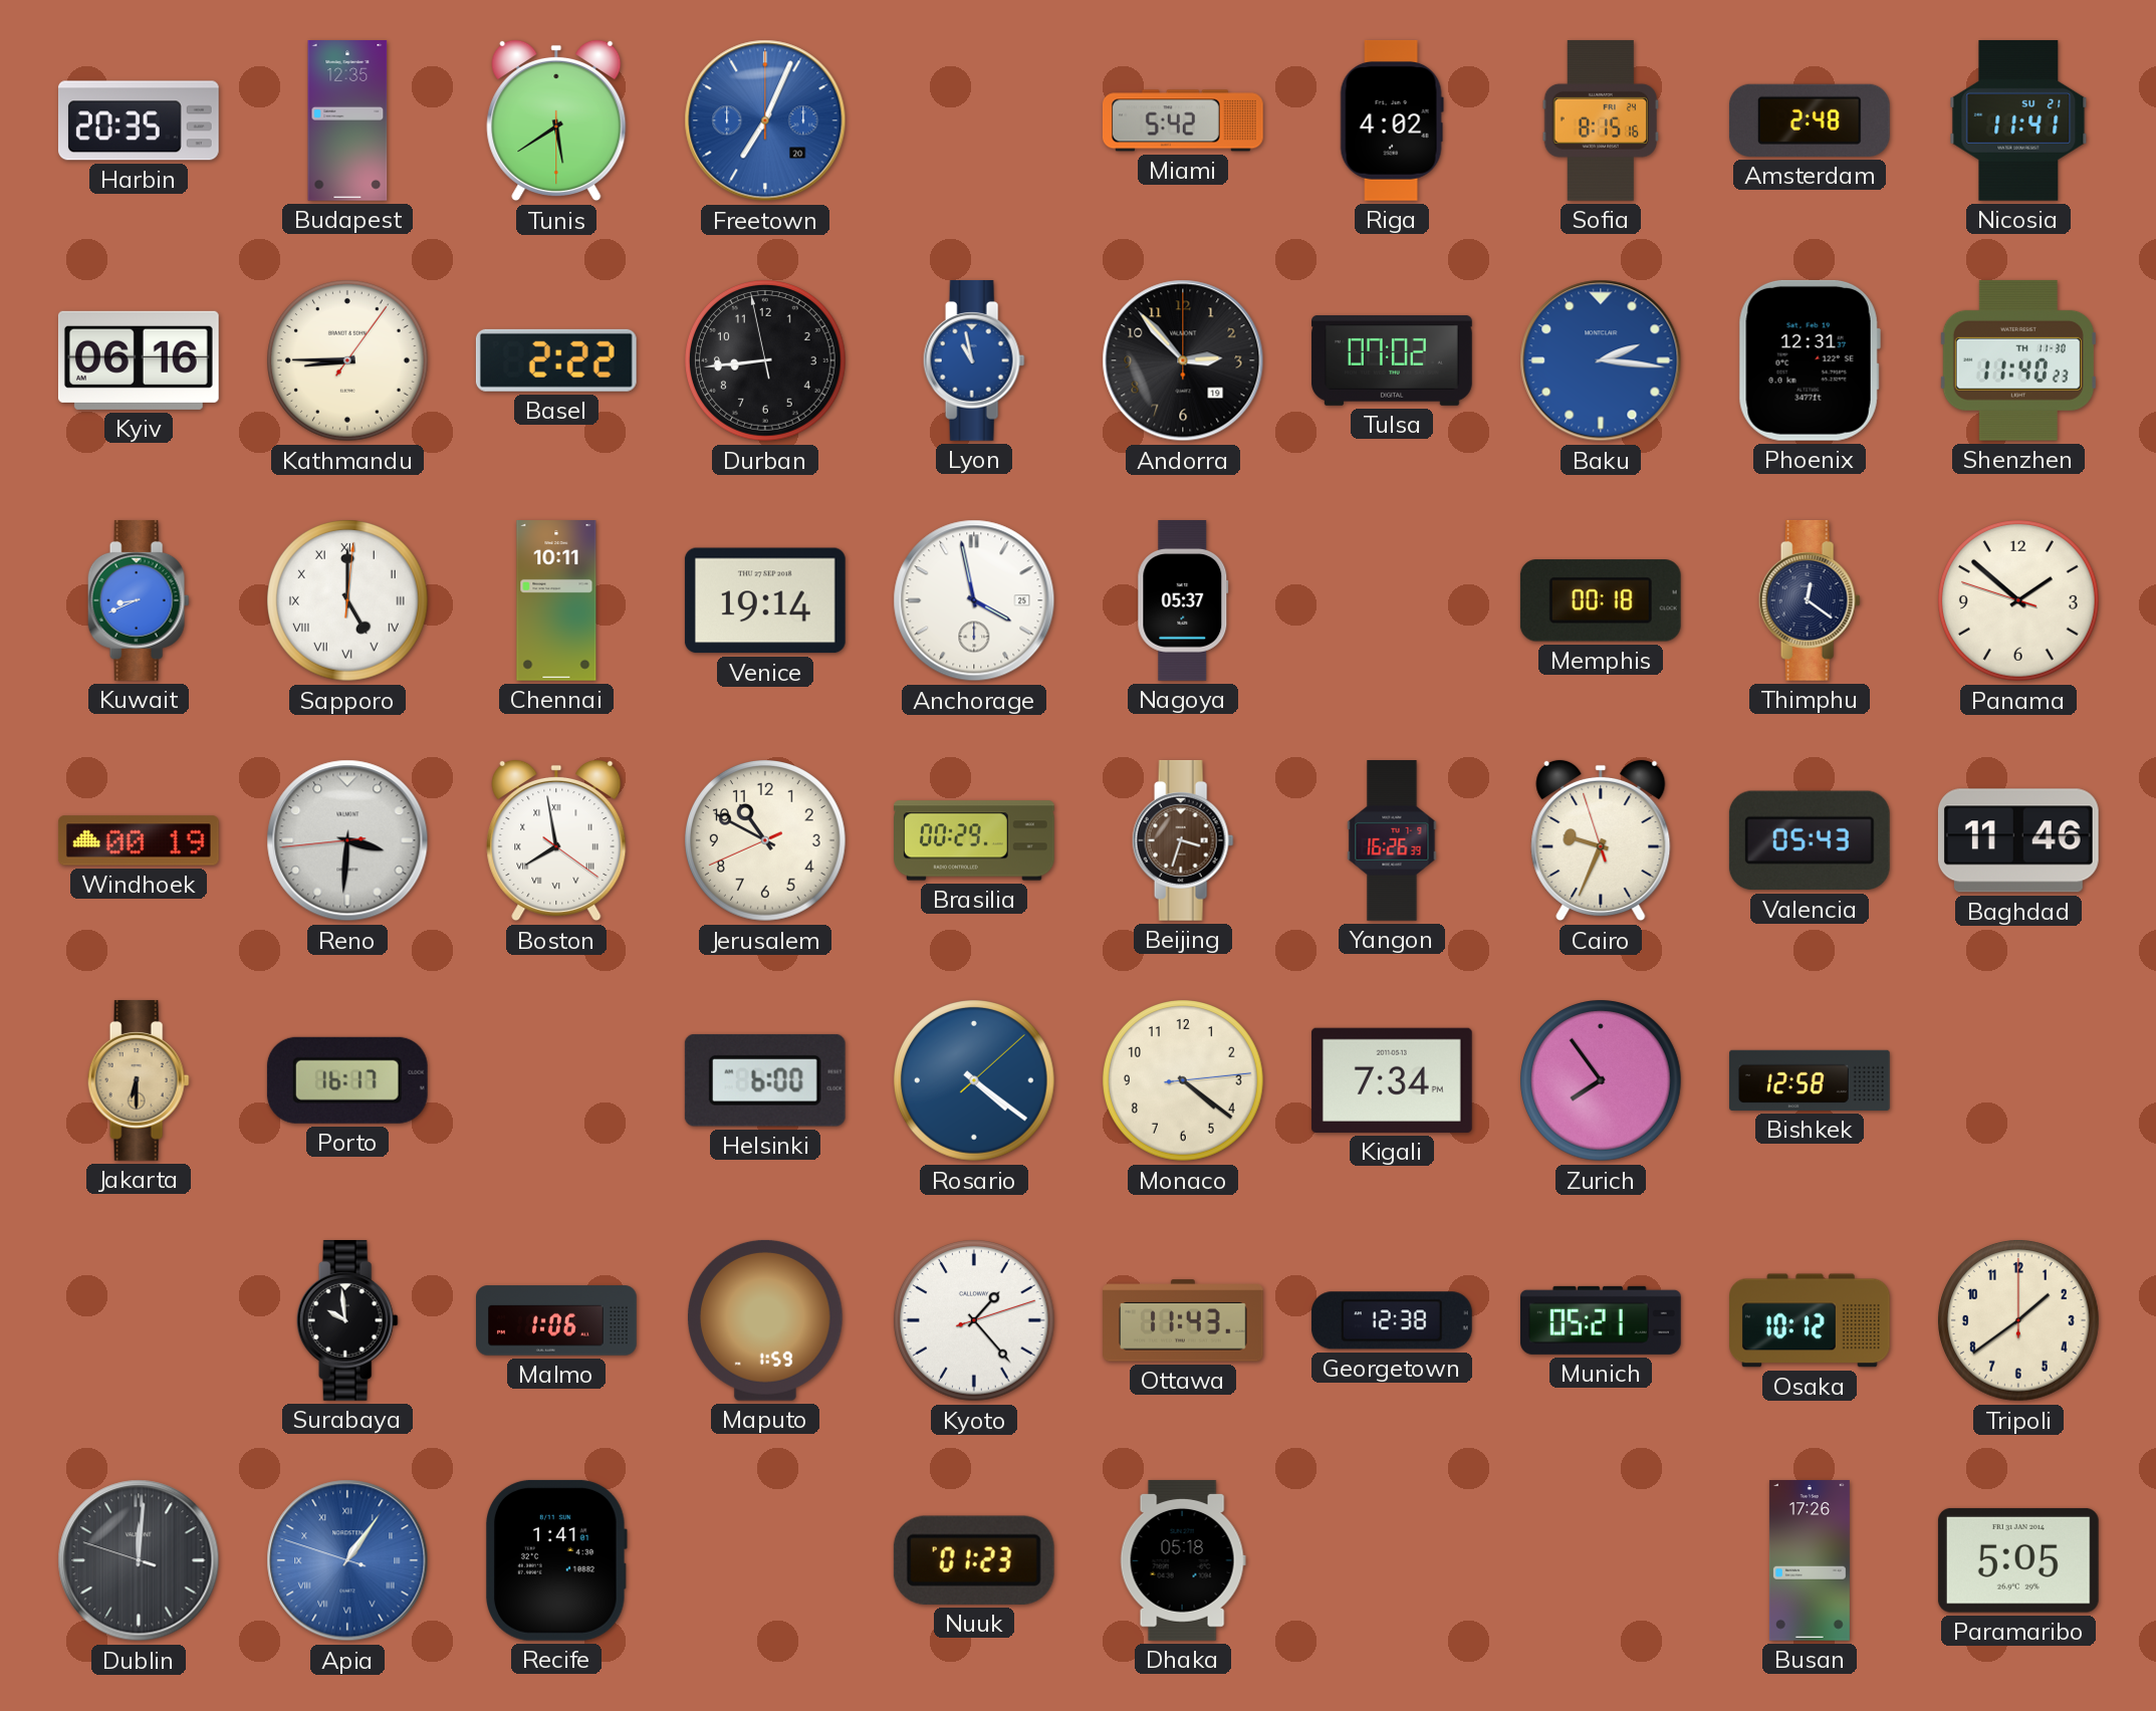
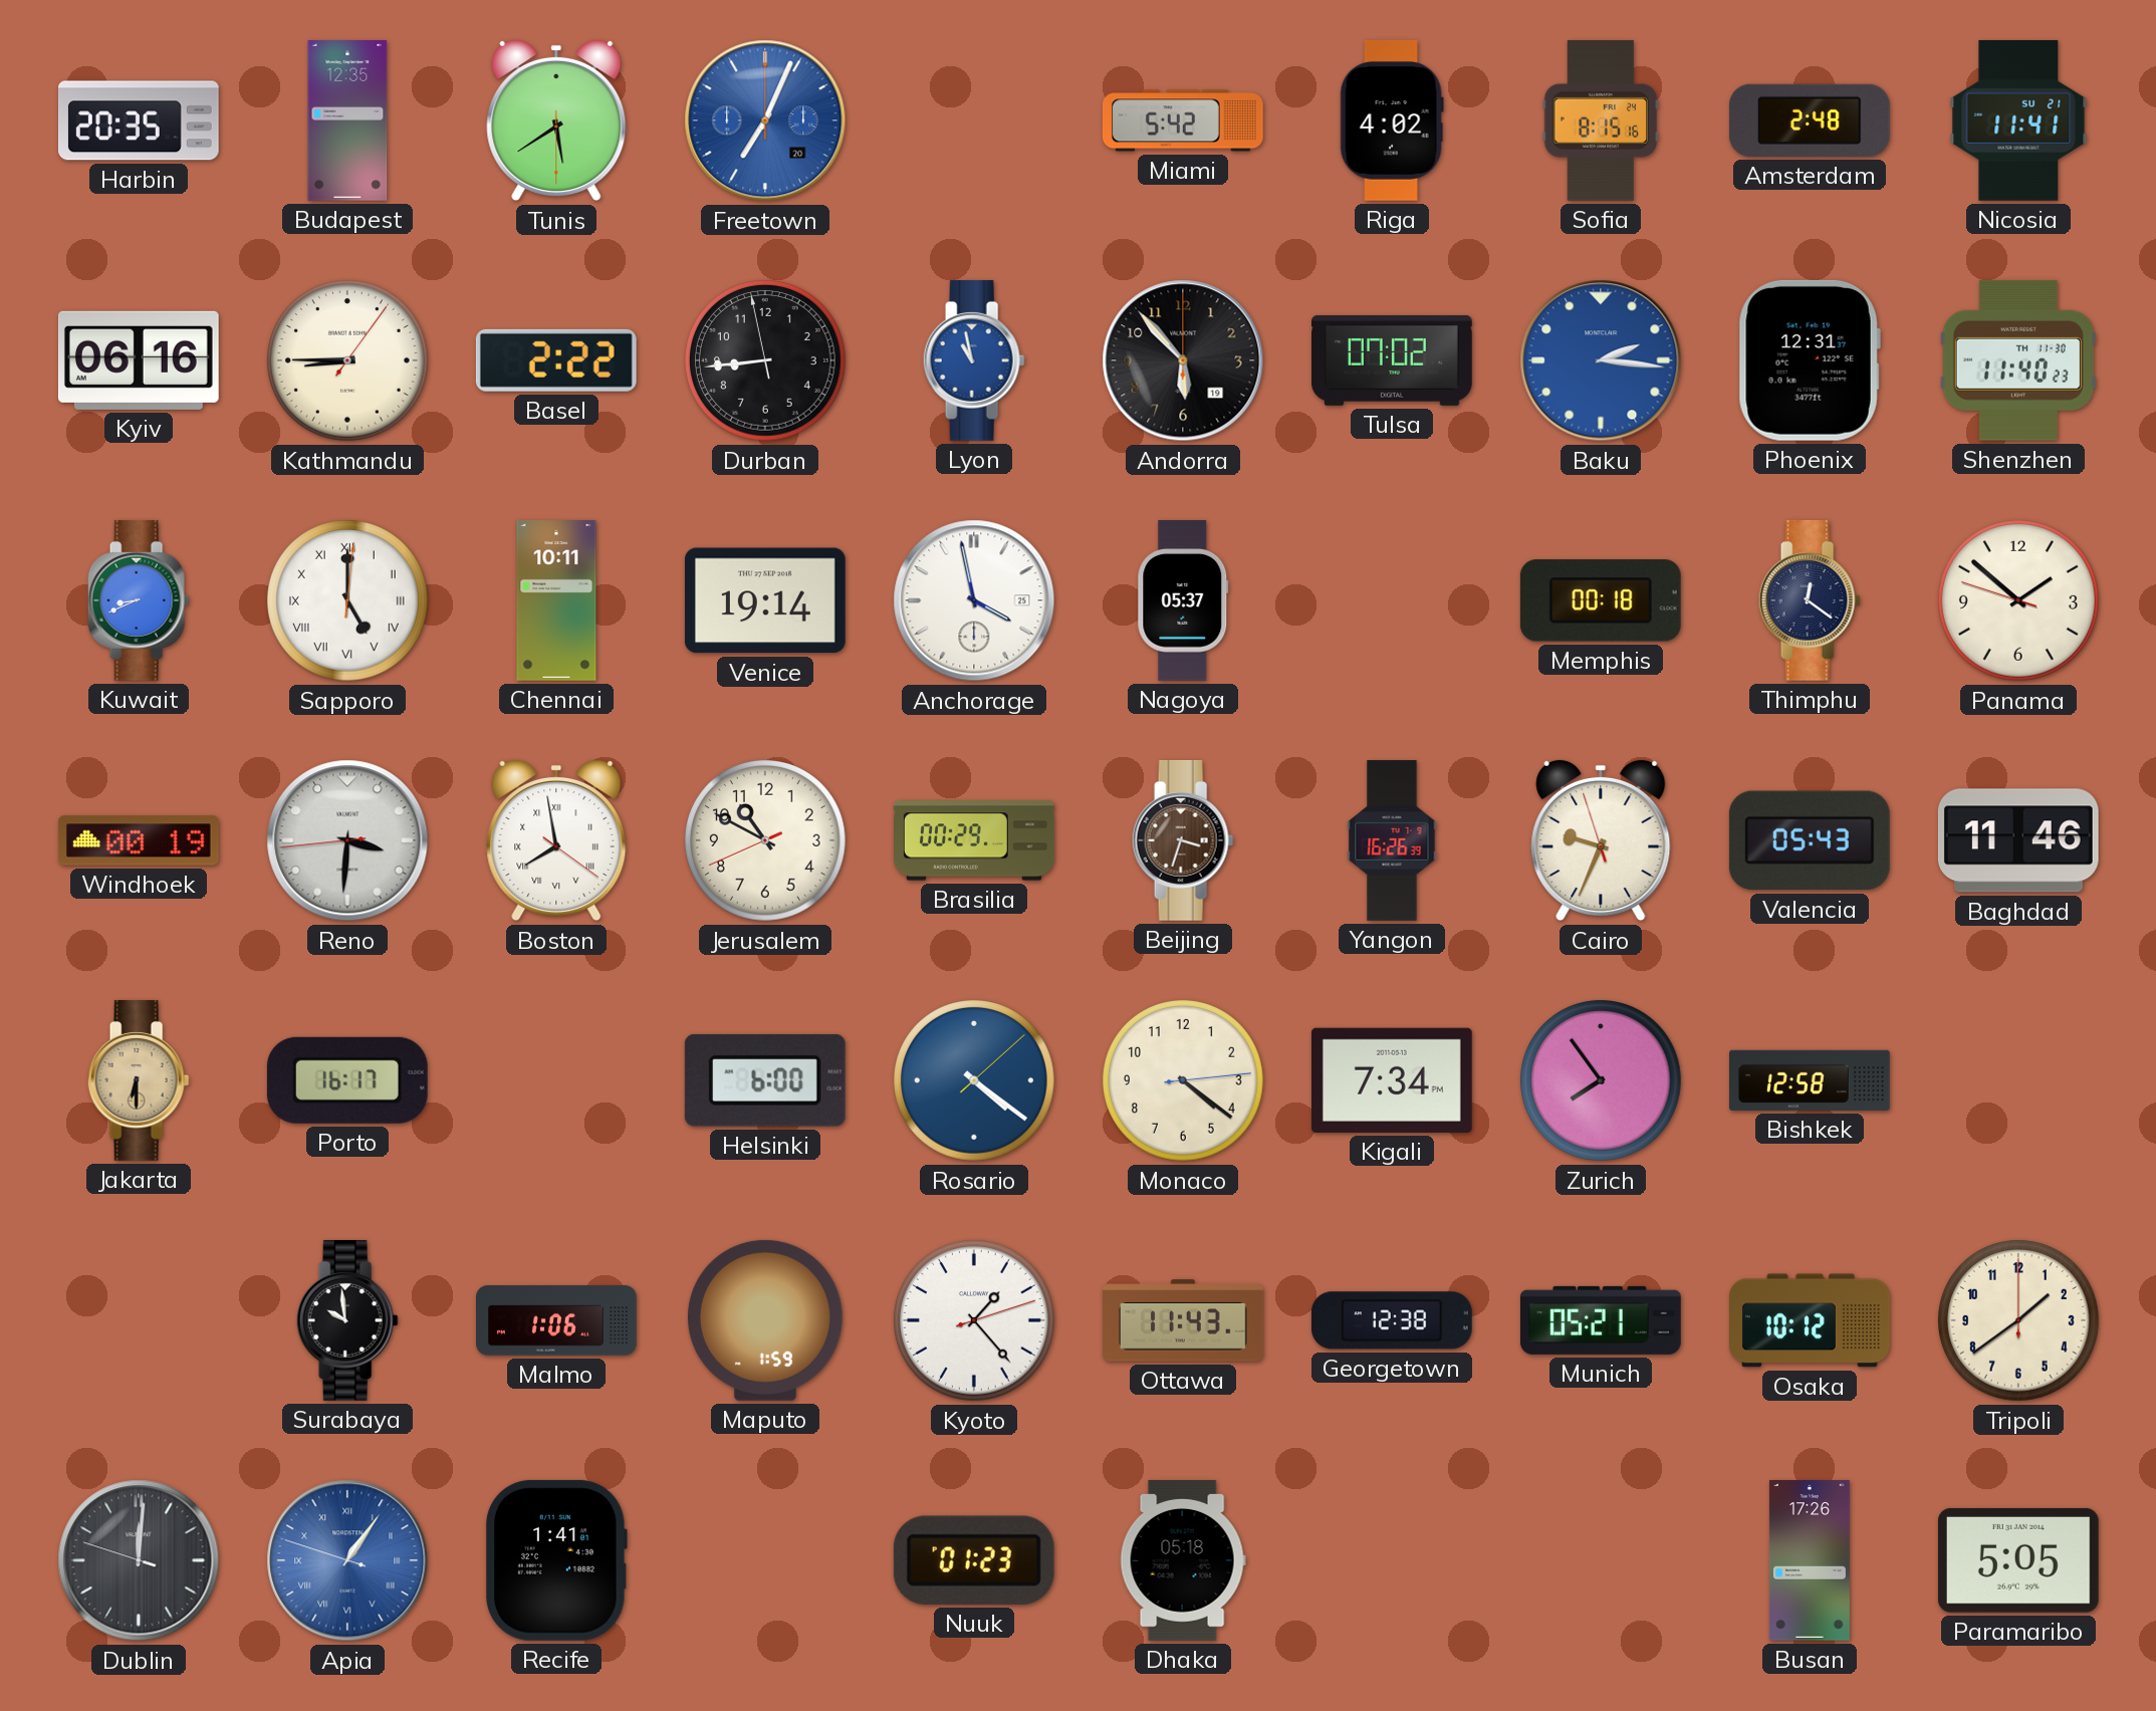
Andorra: 2:53 -> 5:53
